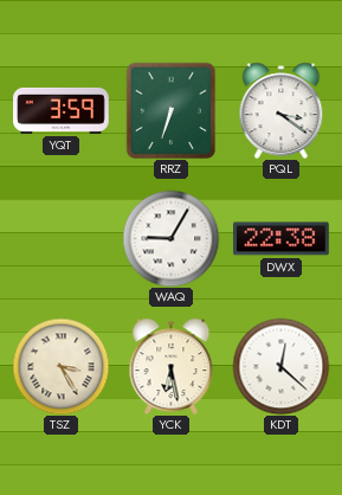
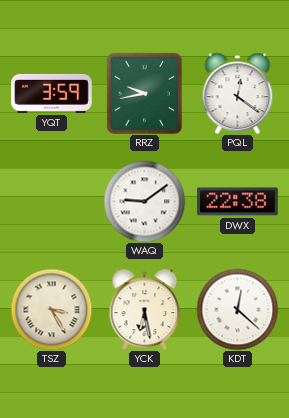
RRZ: 6:33 -> 9:43
PQL: 3:21 -> 12:21
WAQ: 9:05 -> 9:09
